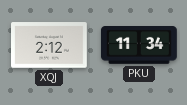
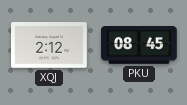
PKU: 11:34 -> 08:45
